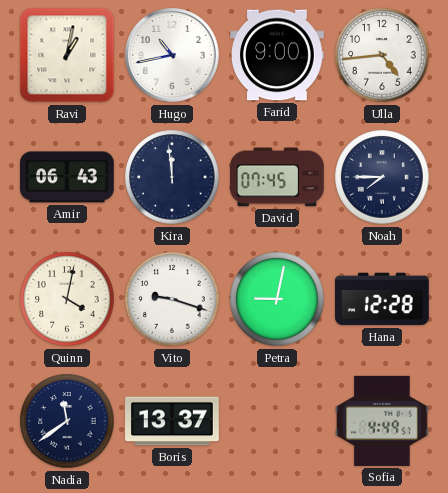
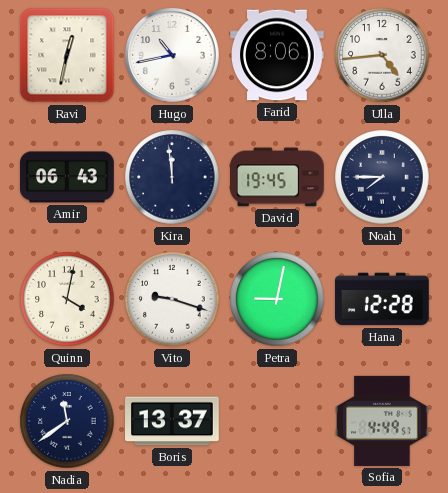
Ravi: 1:02 -> 12:32
Farid: 9:00 -> 8:06
David: 07:45 -> 19:45
